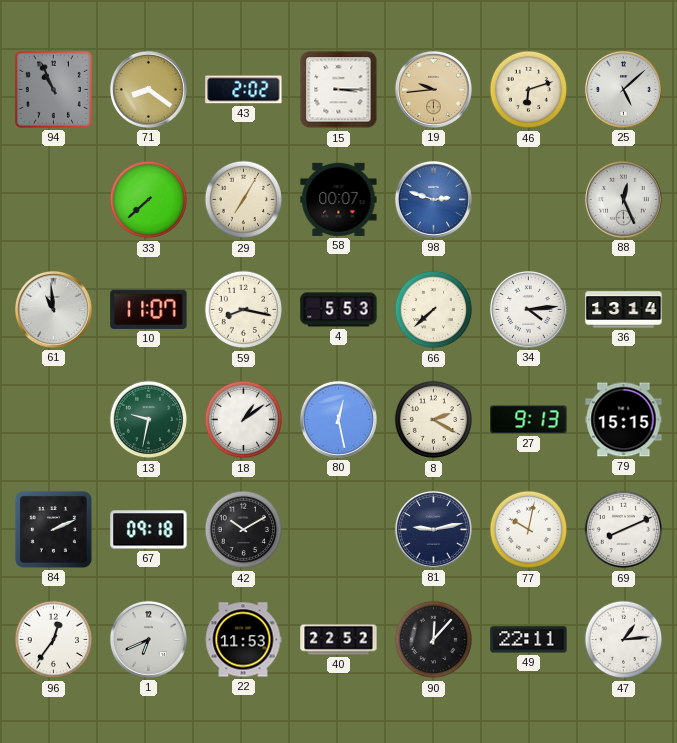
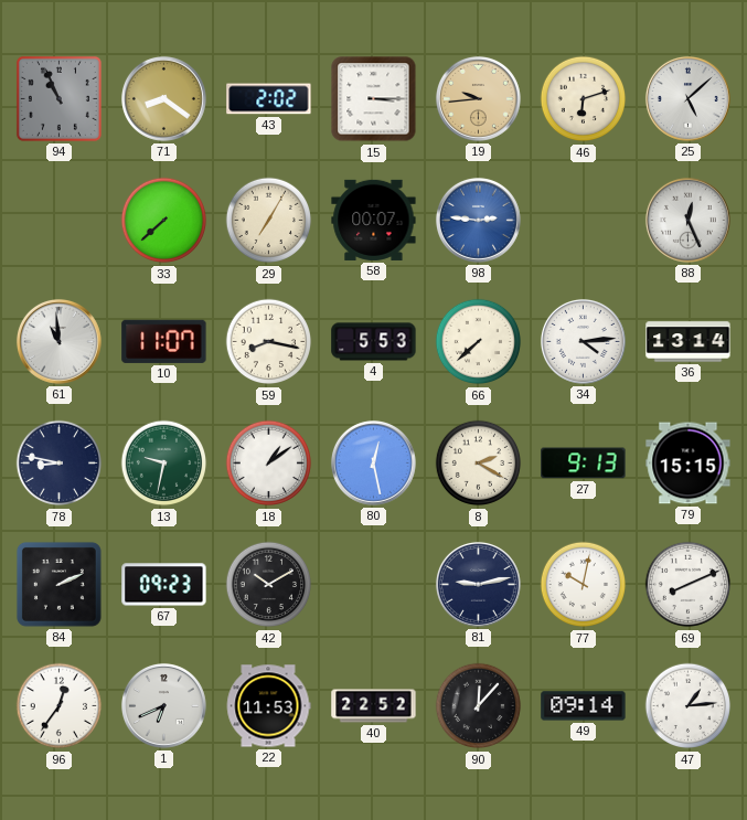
98: 2:48 -> 2:46
78: none -> 8:47
67: 09:18 -> 09:23
49: 22:11 -> 09:14
